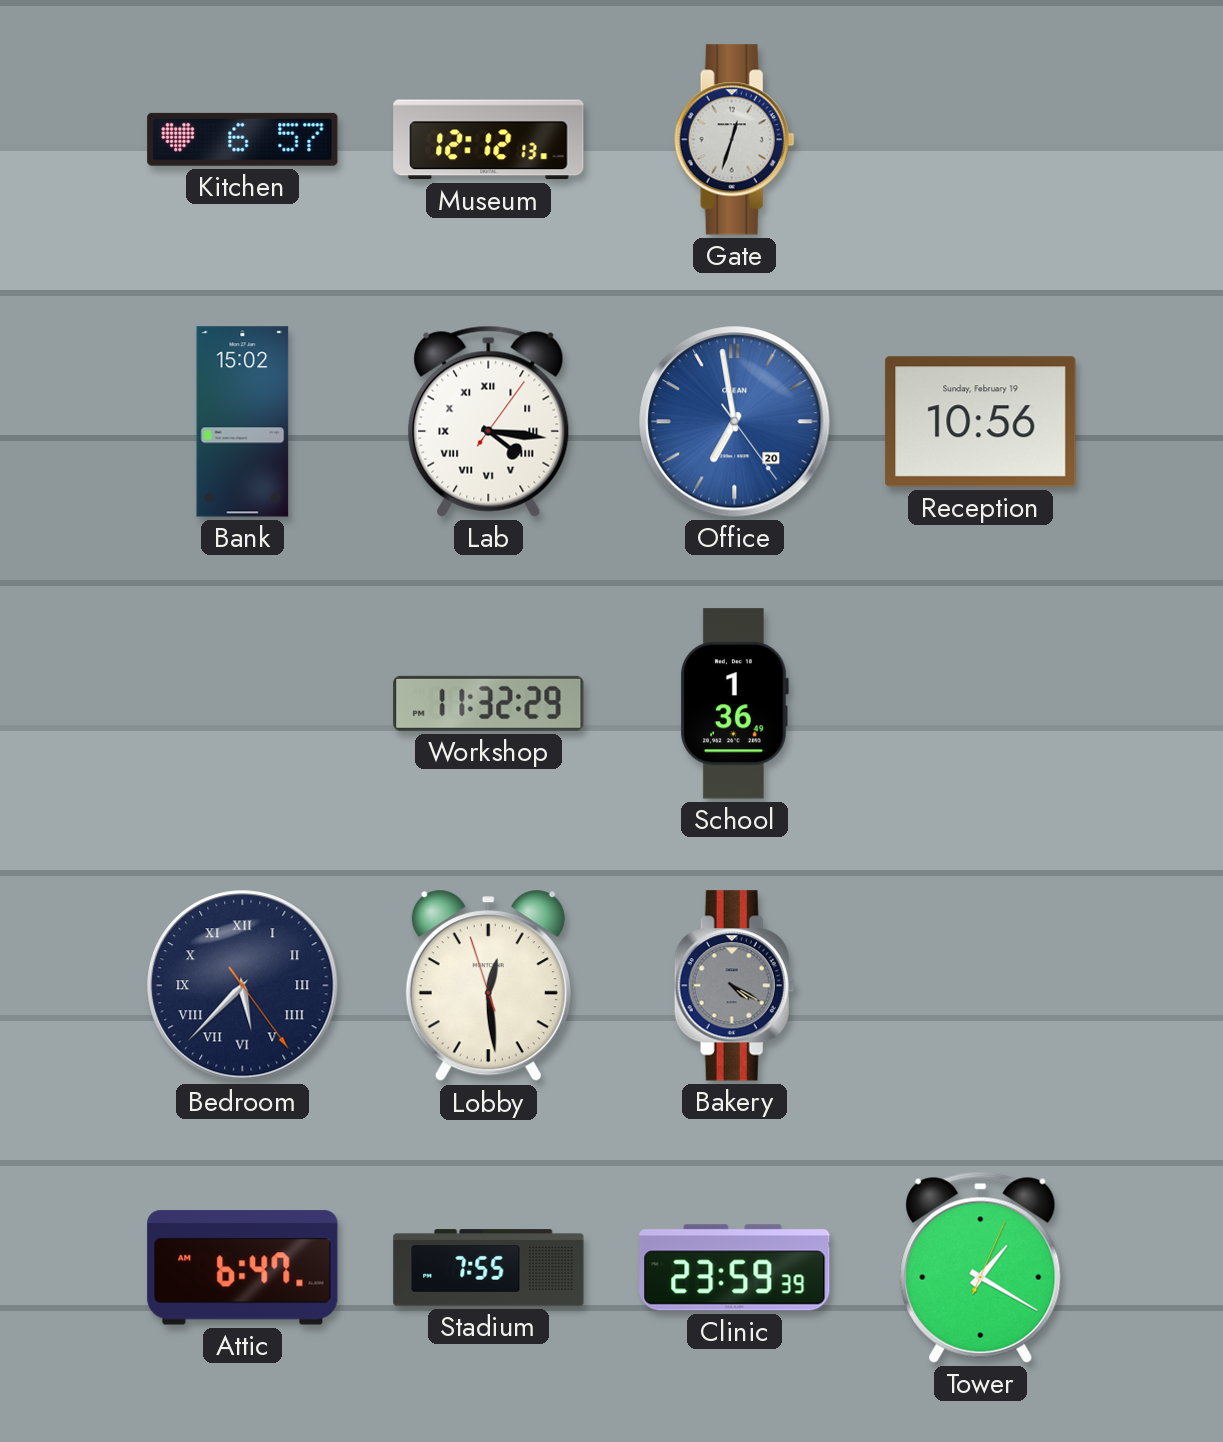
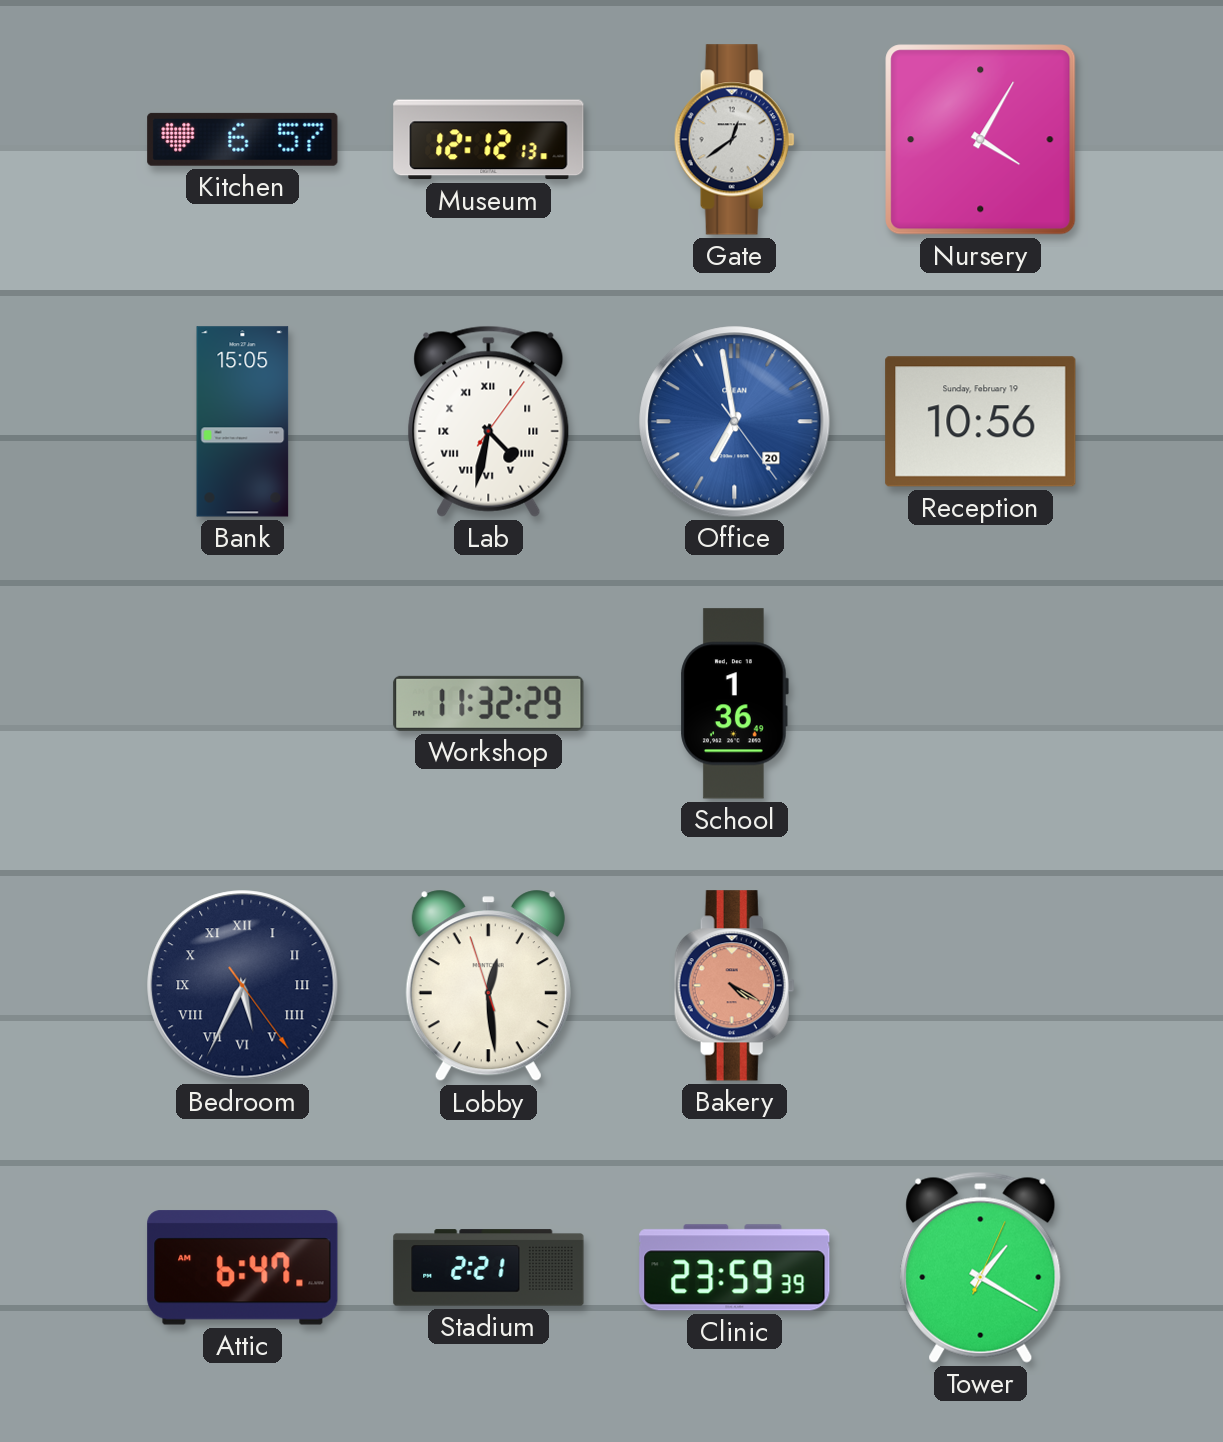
Gate: 12:33 -> 12:39
Nursery: none -> 4:05
Bank: 15:02 -> 15:05
Lab: 4:16 -> 4:32
Bedroom: 5:37 -> 5:34
Bakery dial: grey -> salmon
Stadium: 7:55 -> 2:21
